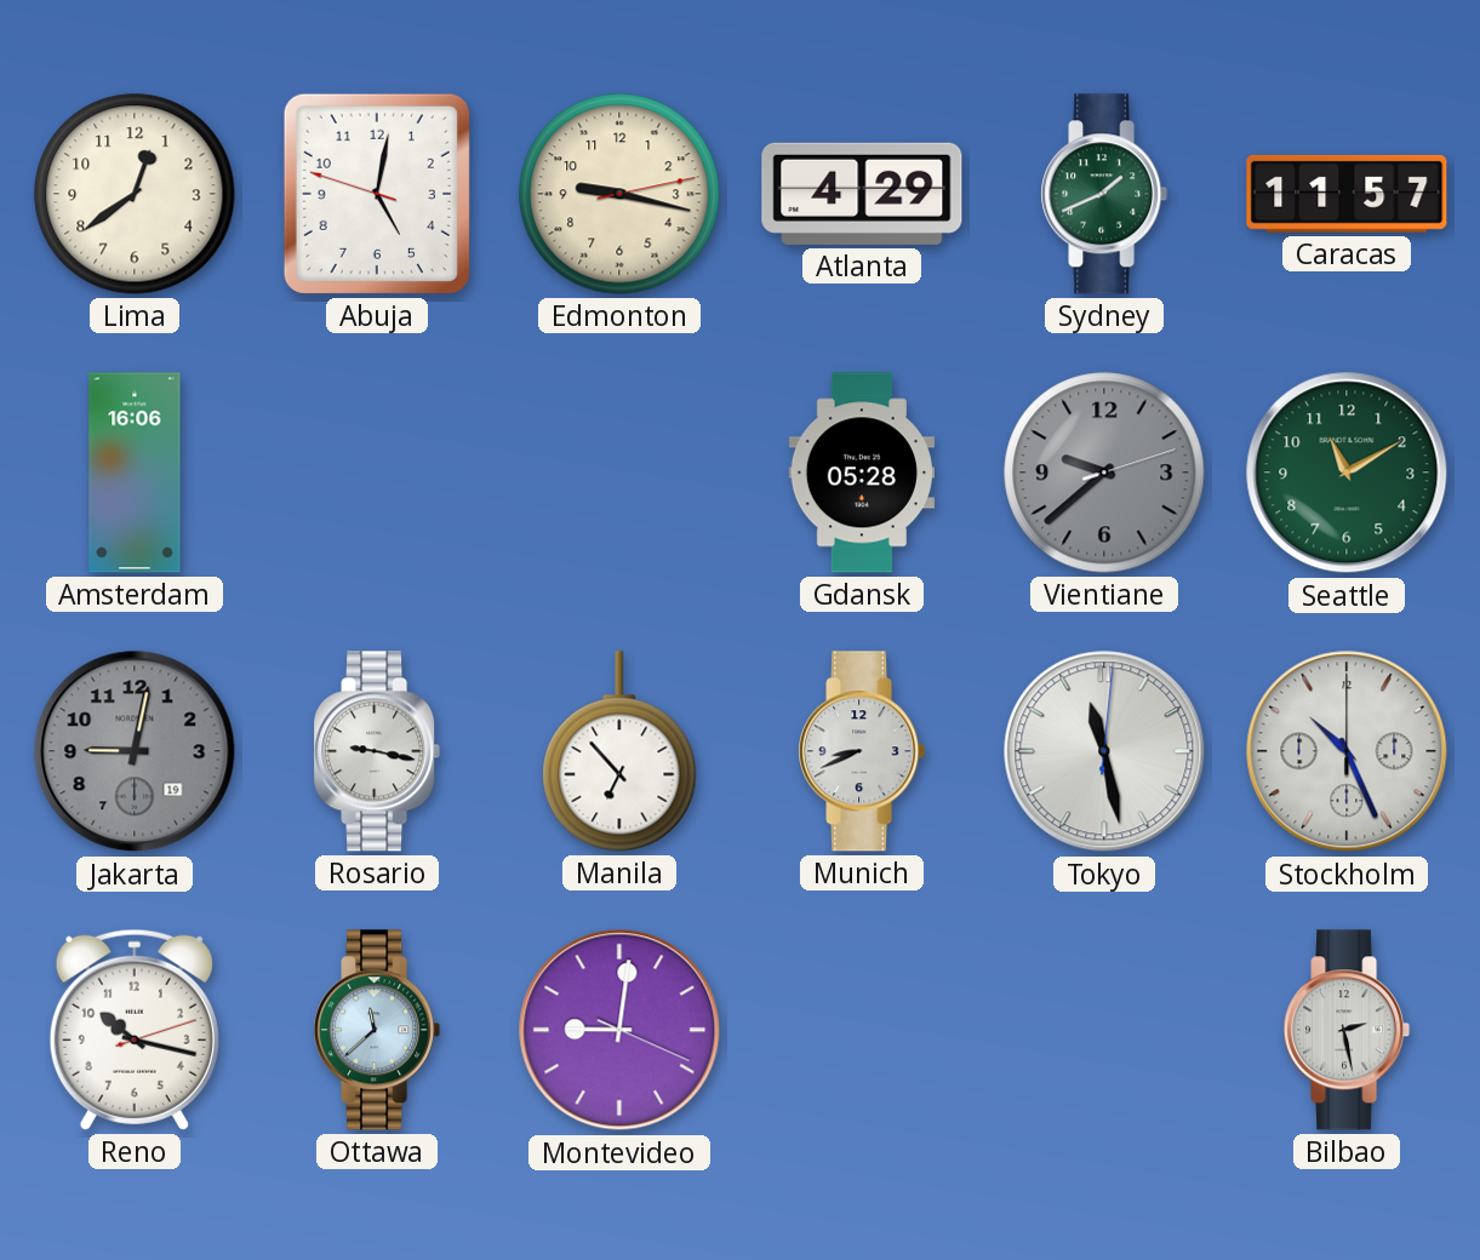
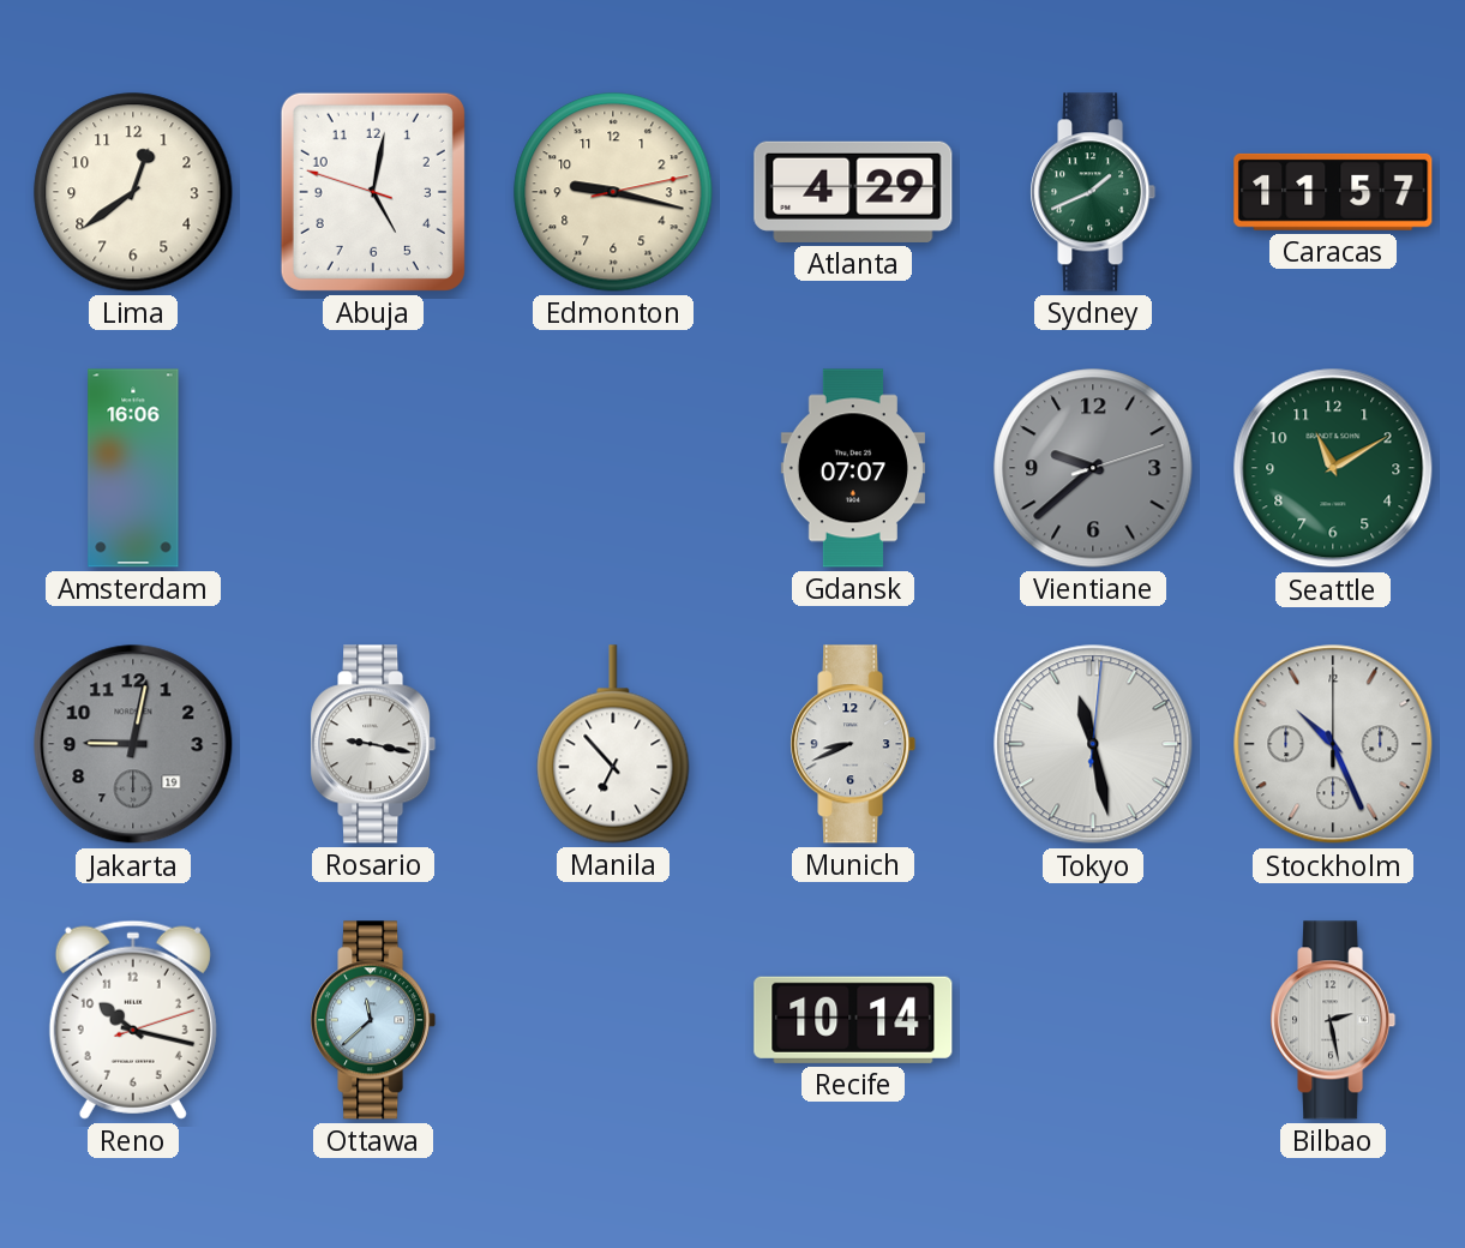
Gdansk: 05:28 -> 07:07
Montevideo: 9:01 -> none
Recife: none -> 10:14
